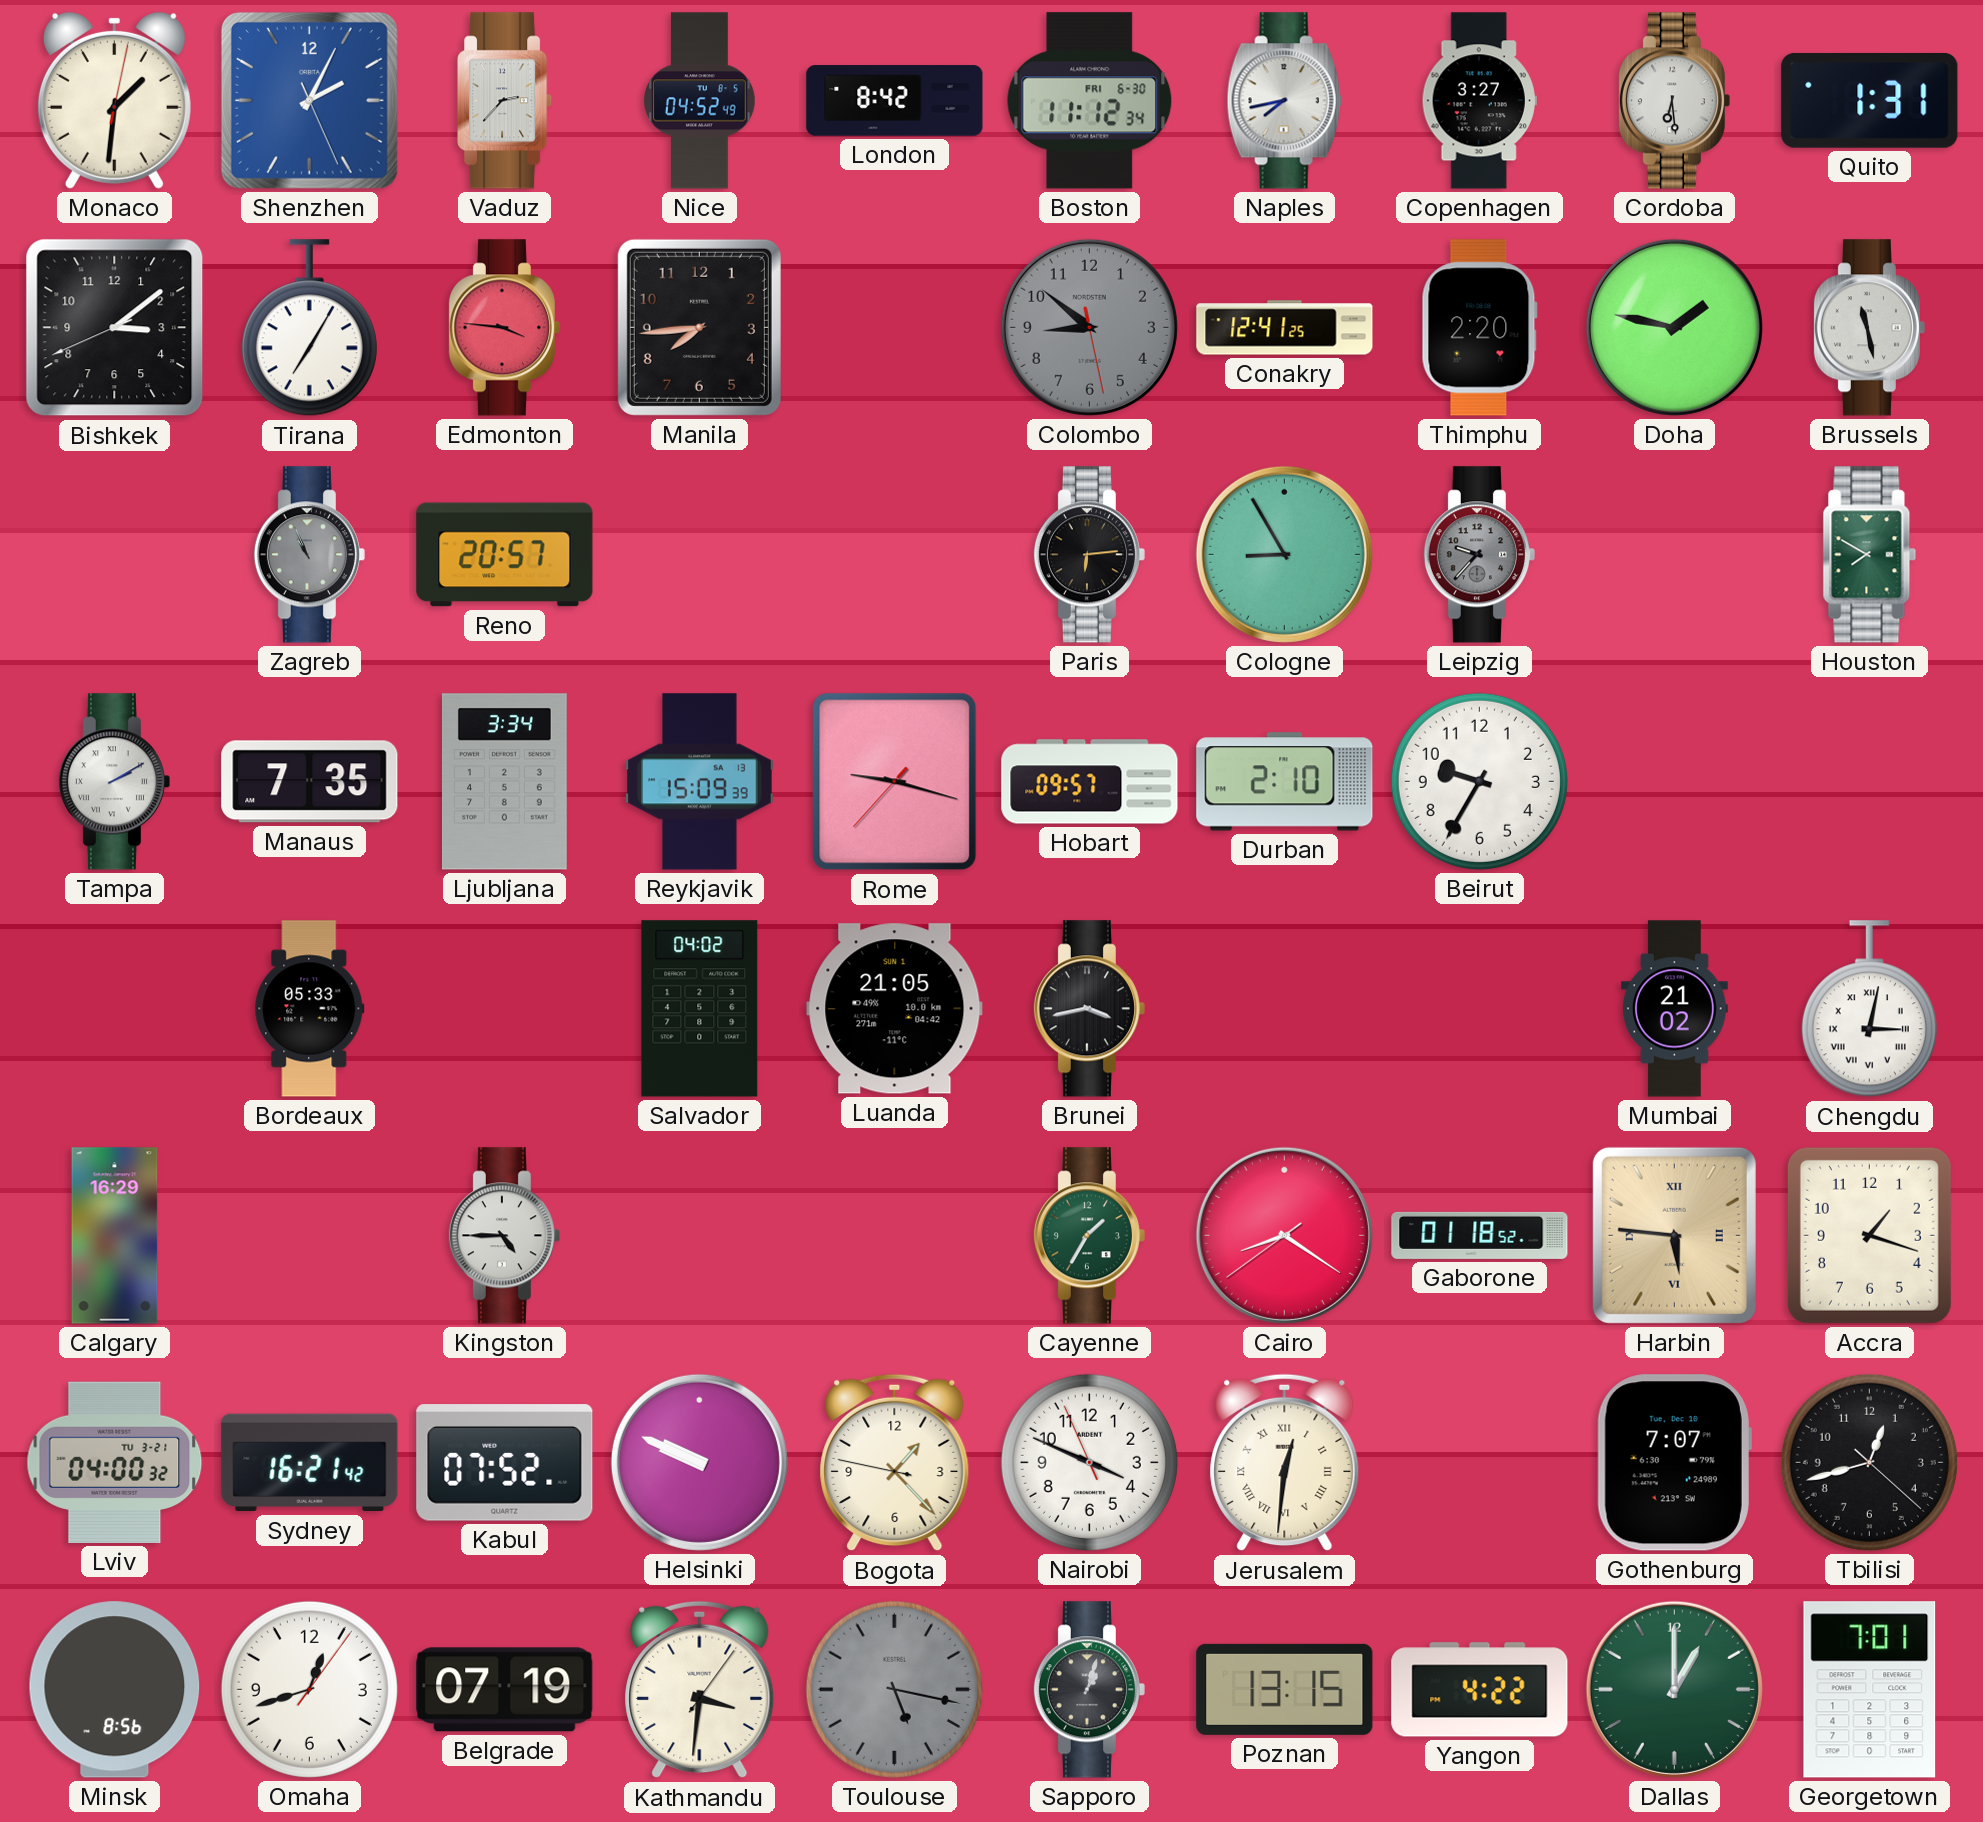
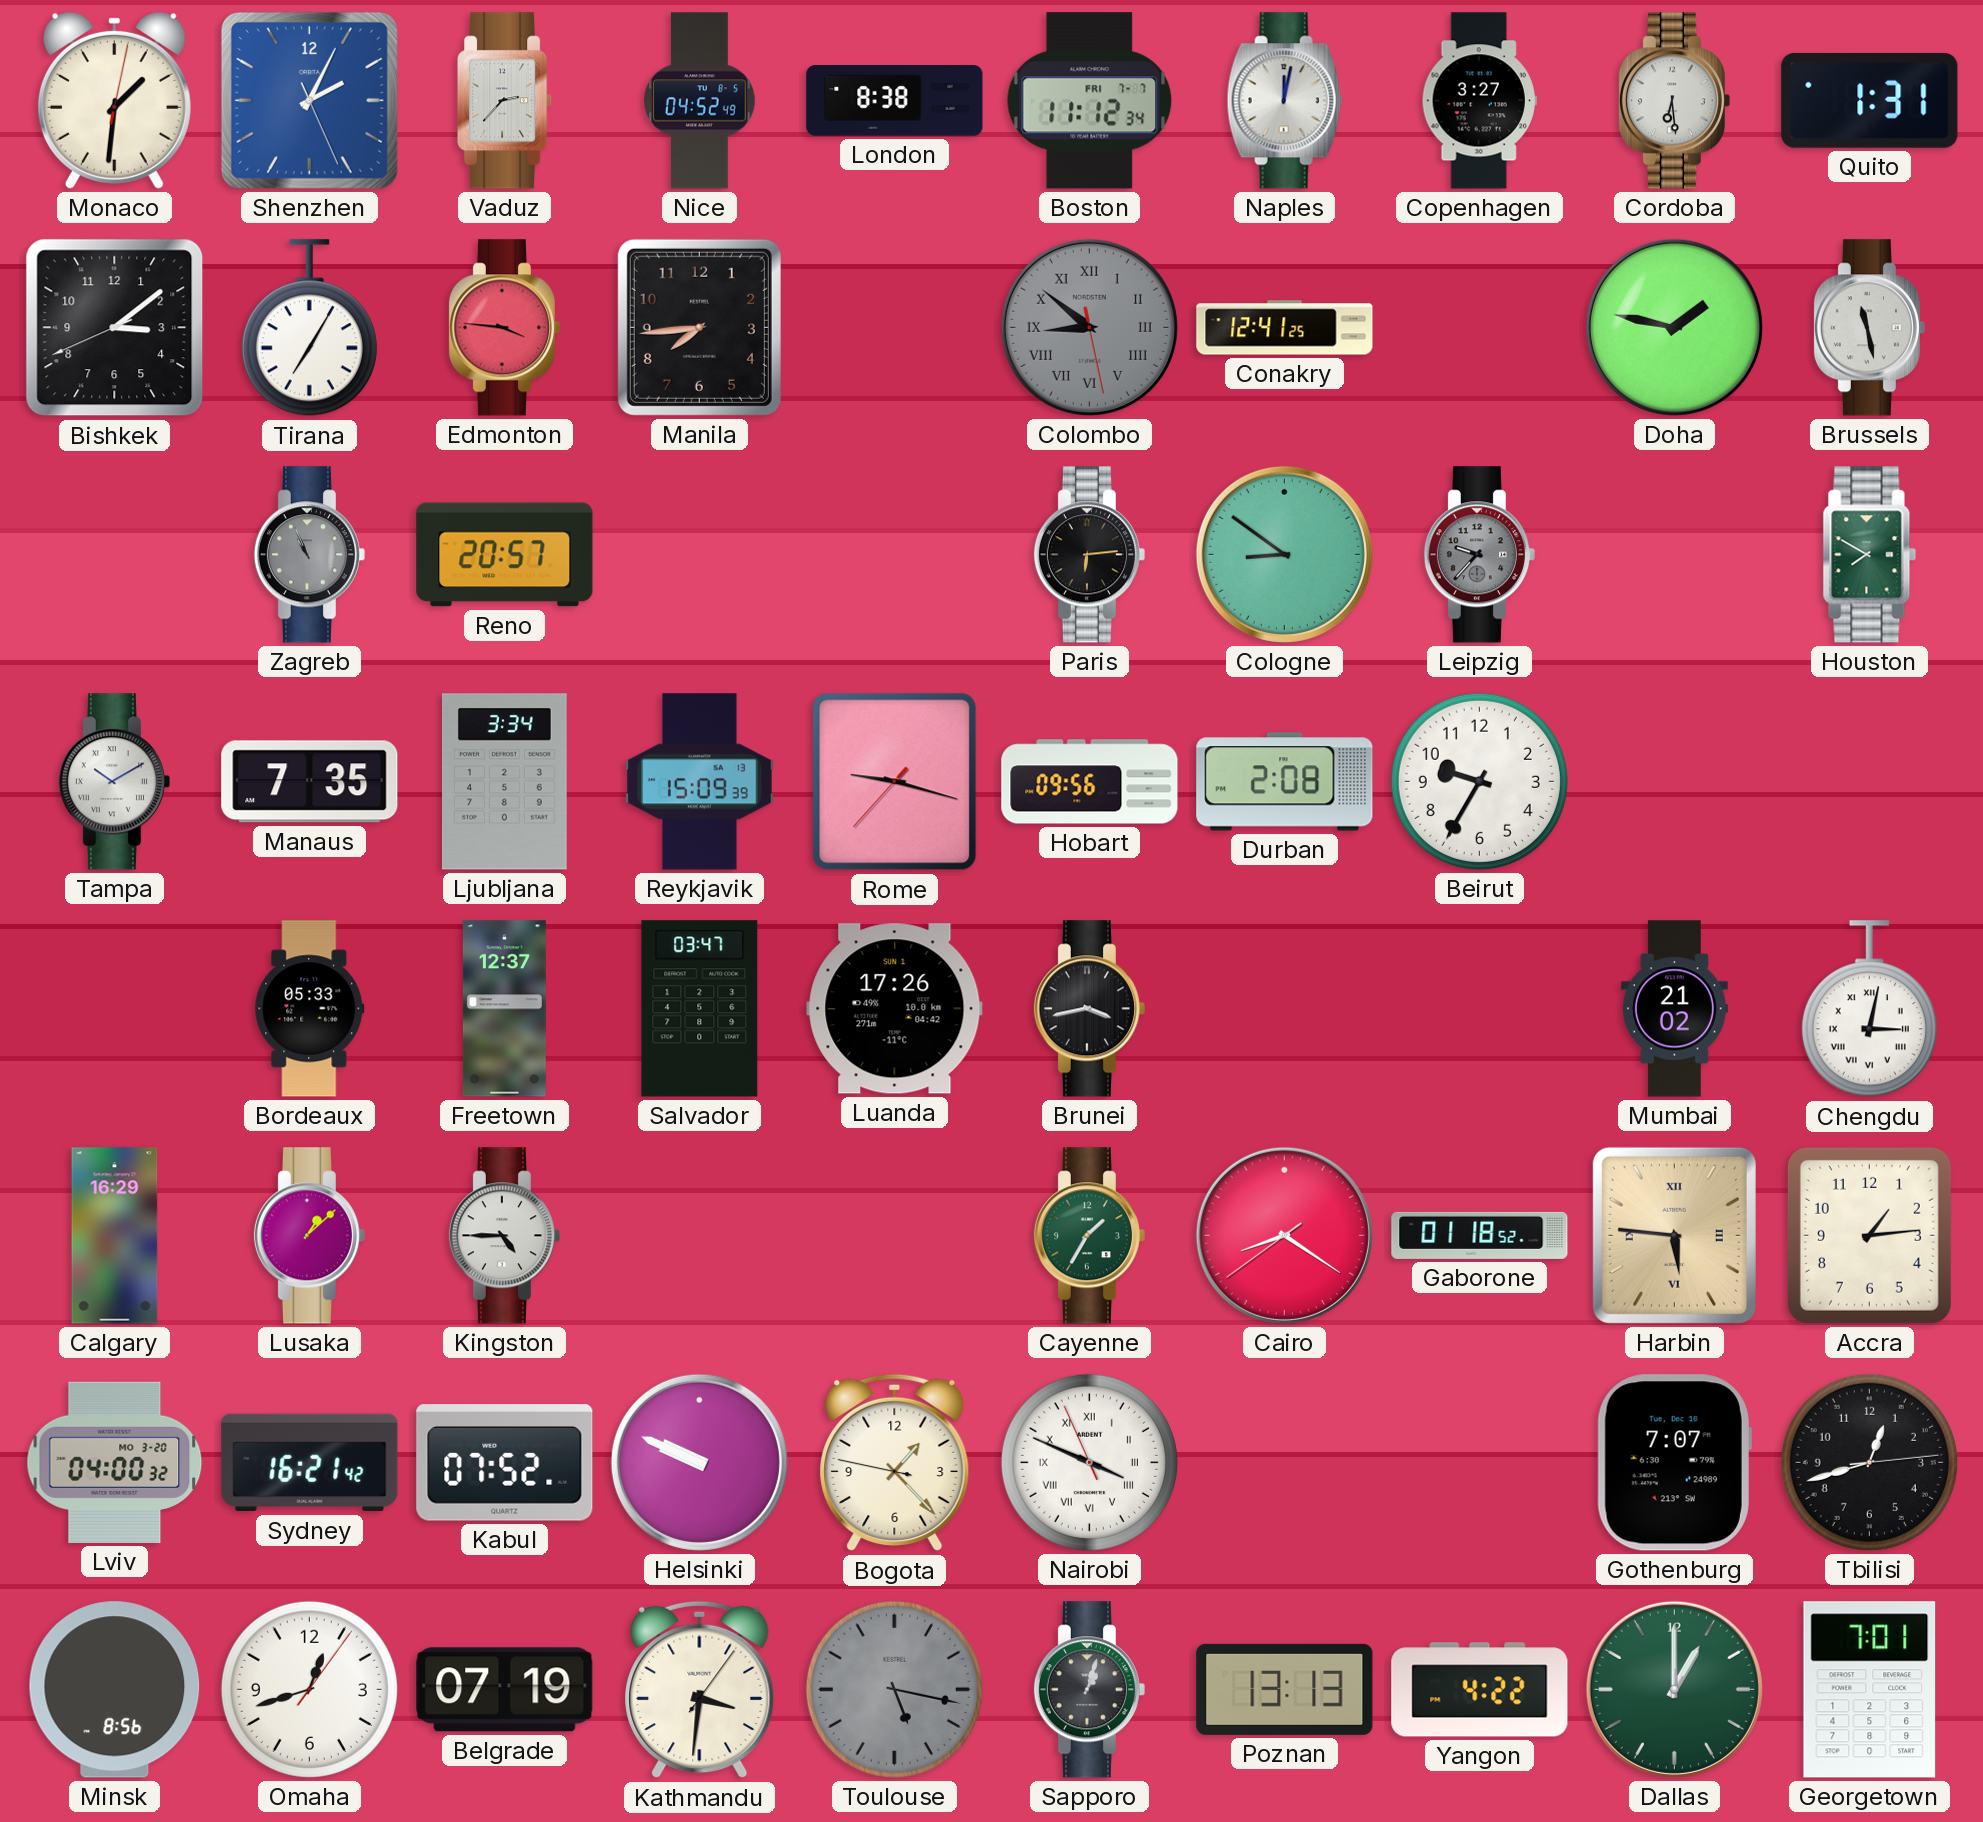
London: 8:42 -> 8:38
Boston date: FRI 6-30 -> FRI 7-7
Naples: 7:43 -> 12:02
Colombo numerals: Arabic -> Roman
Thimphu: 2:20 -> none
Cologne: 8:55 -> 8:51
Tampa: 2:10 -> 10:10
Hobart: 09:57 -> 09:56
Durban: 2:10 -> 2:08
Freetown: none -> 12:37
Salvador: 04:02 -> 03:47
Luanda: 21:05 -> 17:26
Lusaka: none -> 1:08
Accra: 1:18 -> 1:14
Lviv date: TU 3-21 -> MO 3-20
Nairobi numerals: Arabic -> Roman
Jerusalem: 12:31 -> none
Tbilisi: 12:42:22 -> 12:42:14
Poznan: 13:15 -> 13:13
